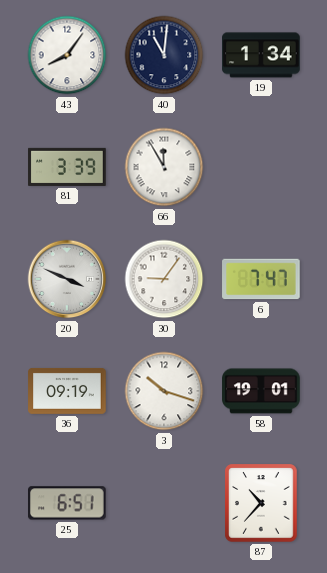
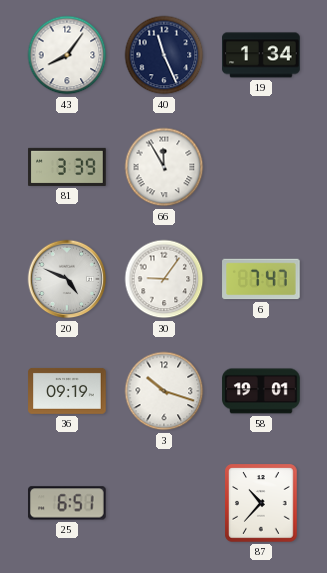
40: 11:01 -> 11:26
20: 3:49 -> 4:49
